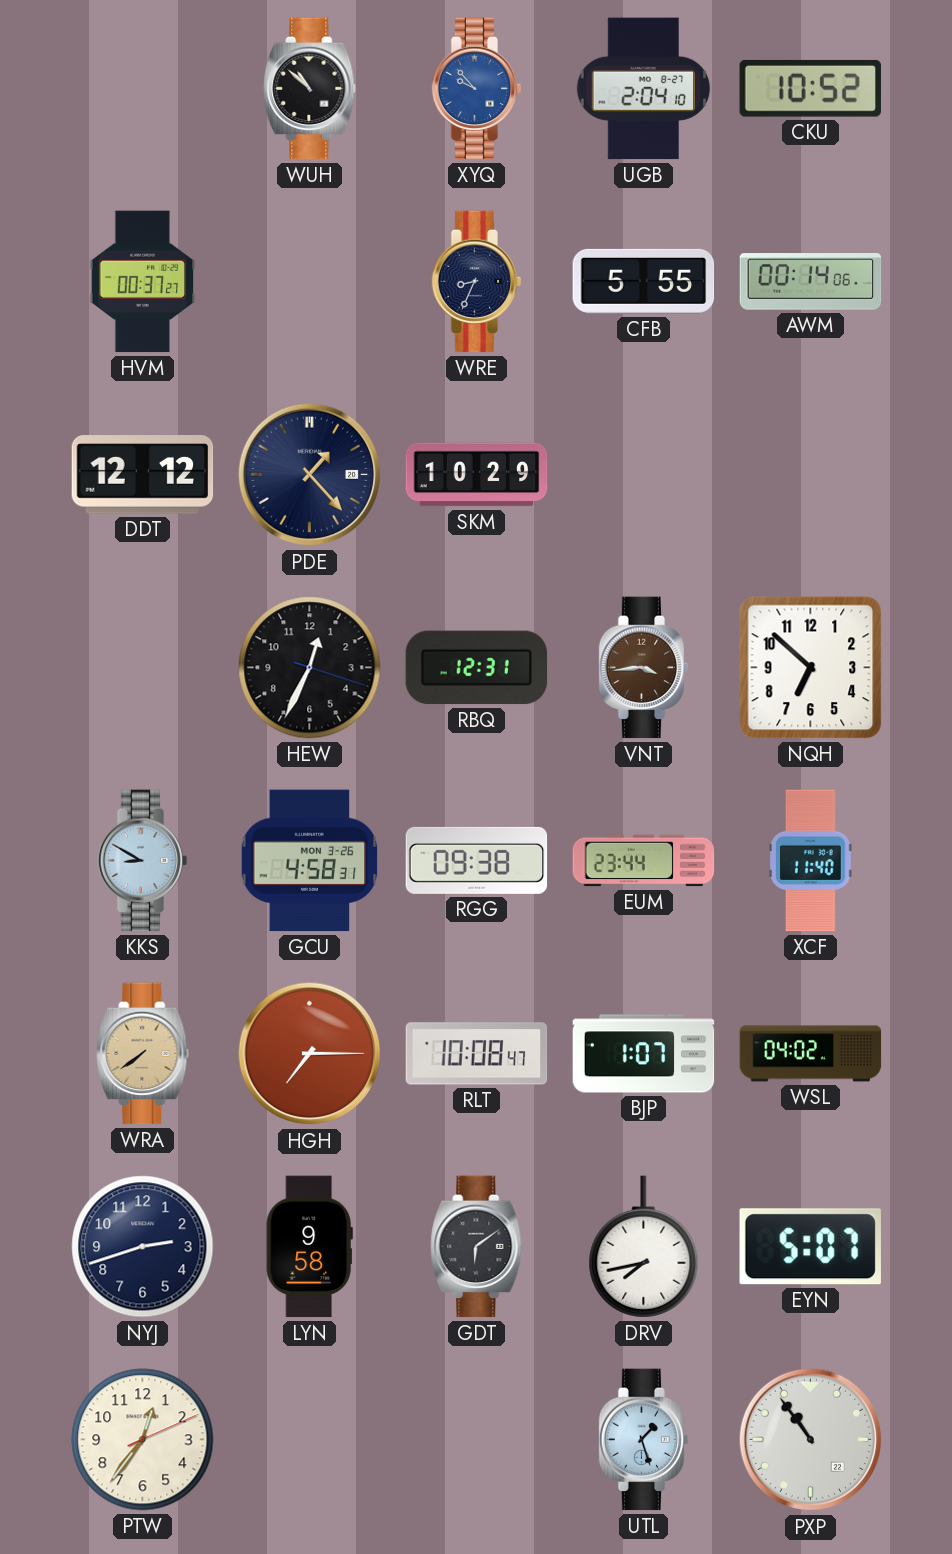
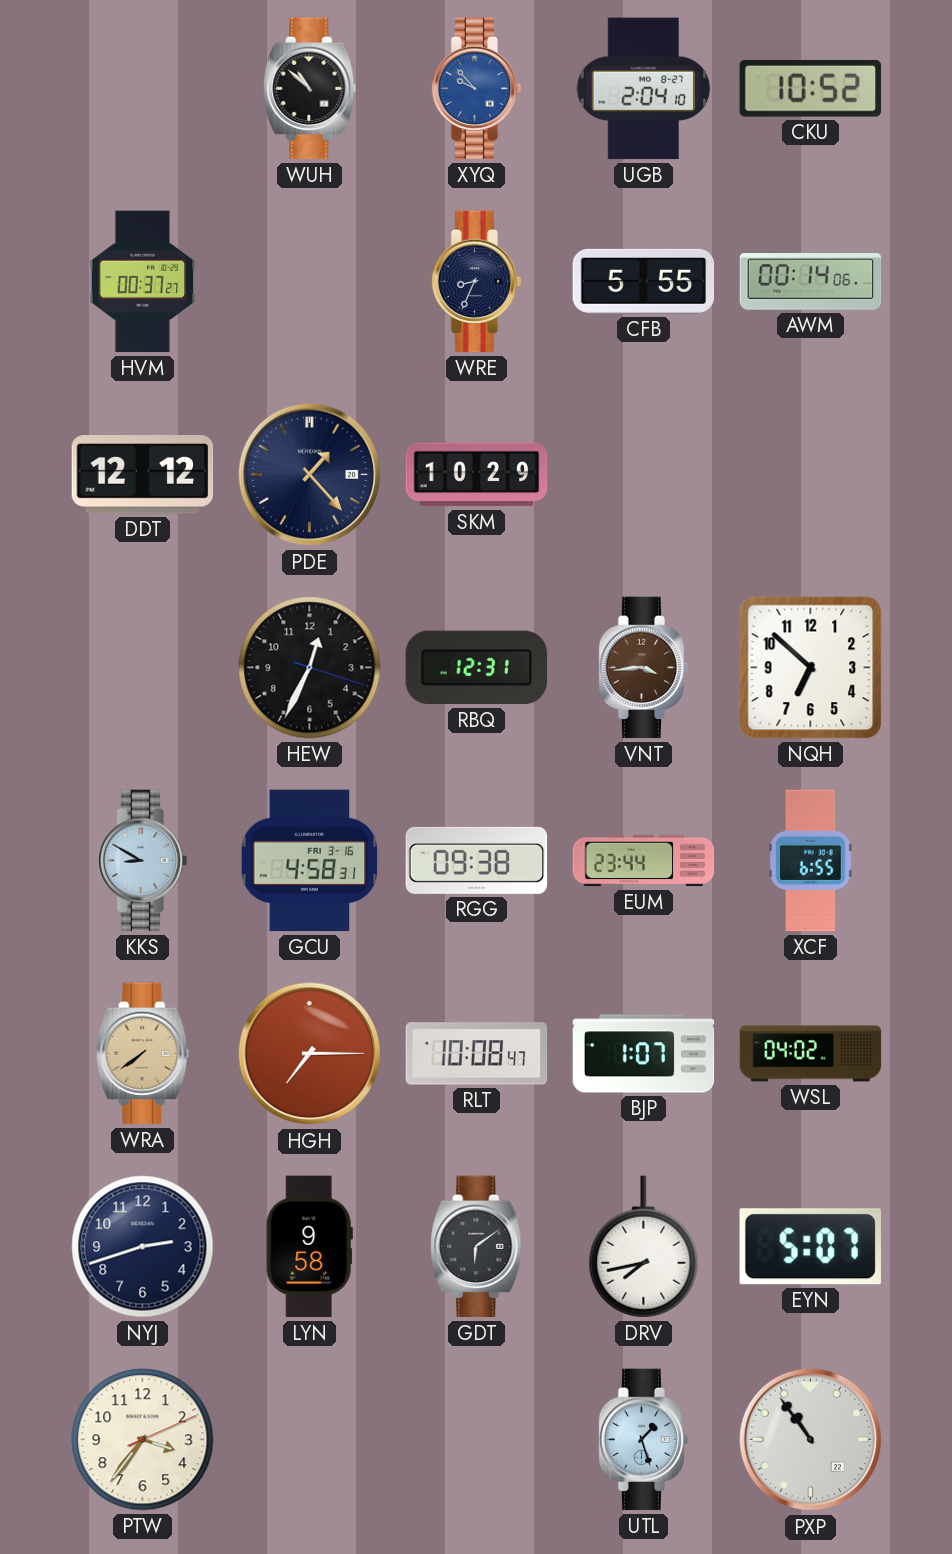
GCU date: MON 3-26 -> FRI 3-16
XCF: 11:40 -> 6:55
PTW: 12:36 -> 3:36
